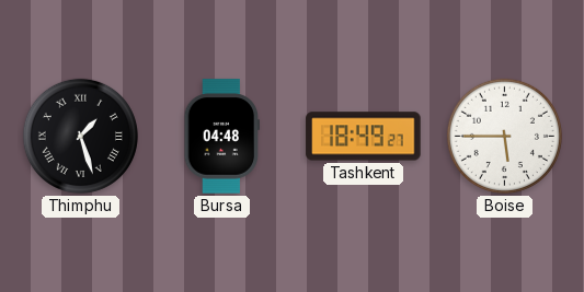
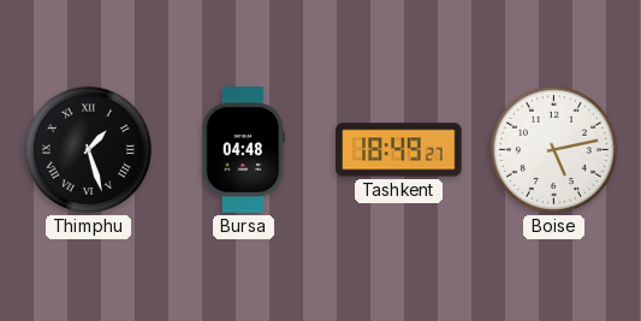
Boise: 5:45 -> 5:13
